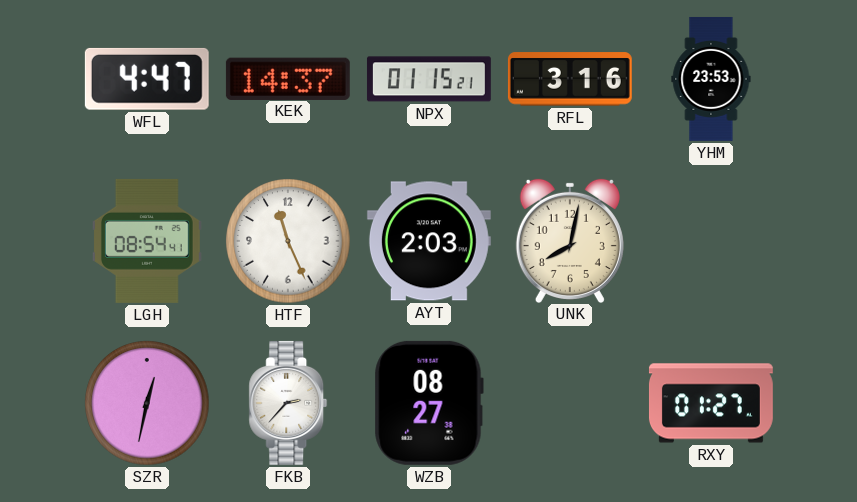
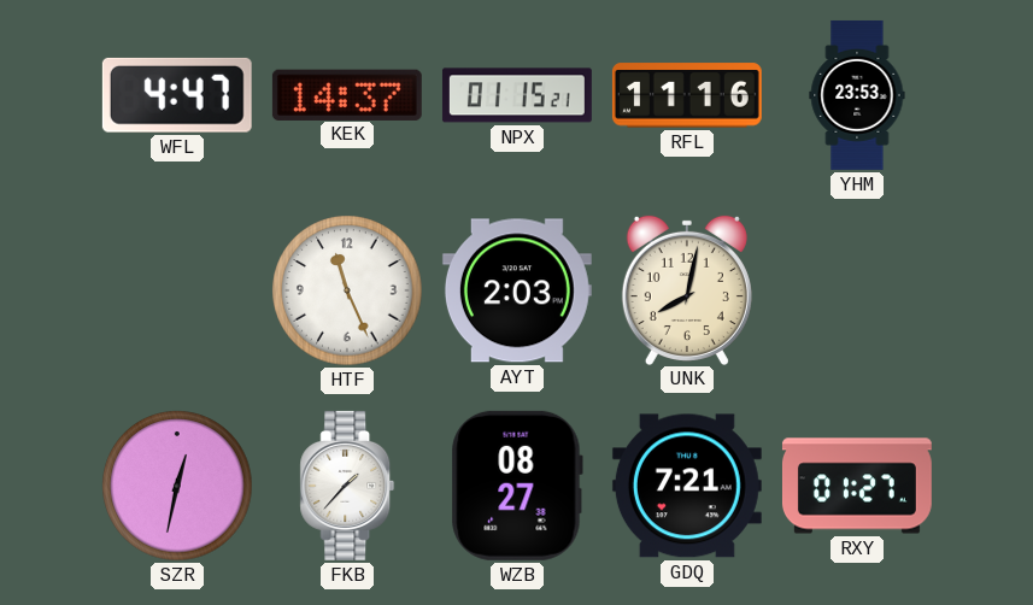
RFL: 3:16 -> 11:16
LGH: 08:54 -> none
FKB: 2:37 -> 1:37
GDQ: none -> 7:21
